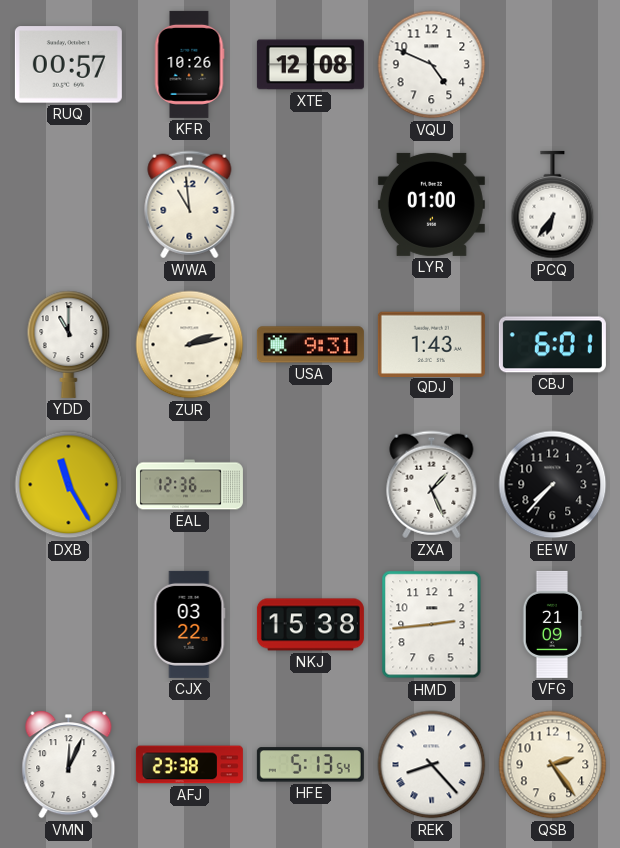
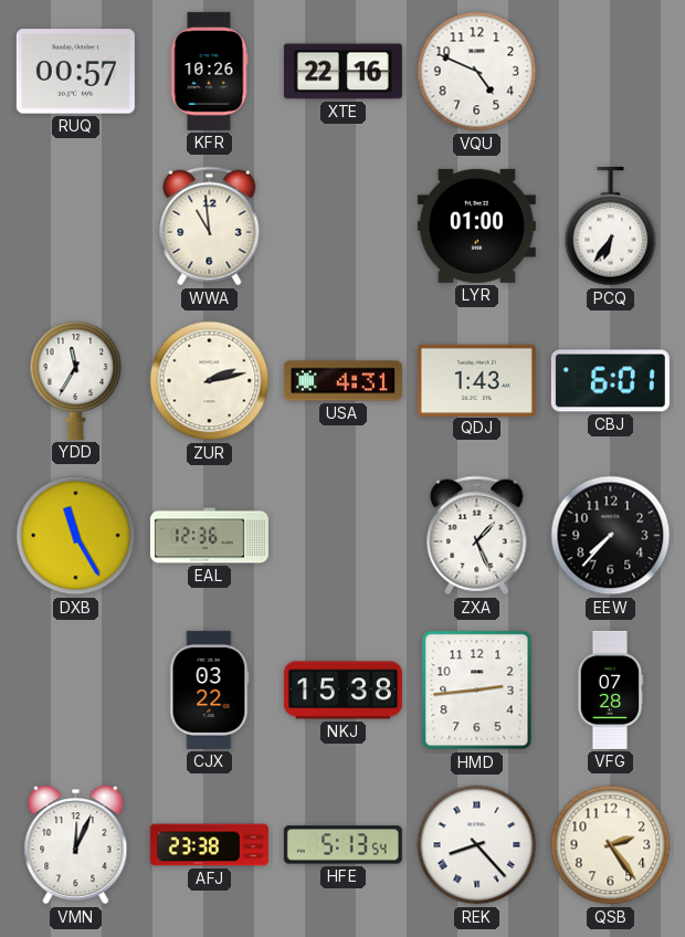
XTE: 12:08 -> 22:16
YDD: 11:00 -> 11:35
USA: 9:31 -> 4:31
VFG: 21:09 -> 07:28
